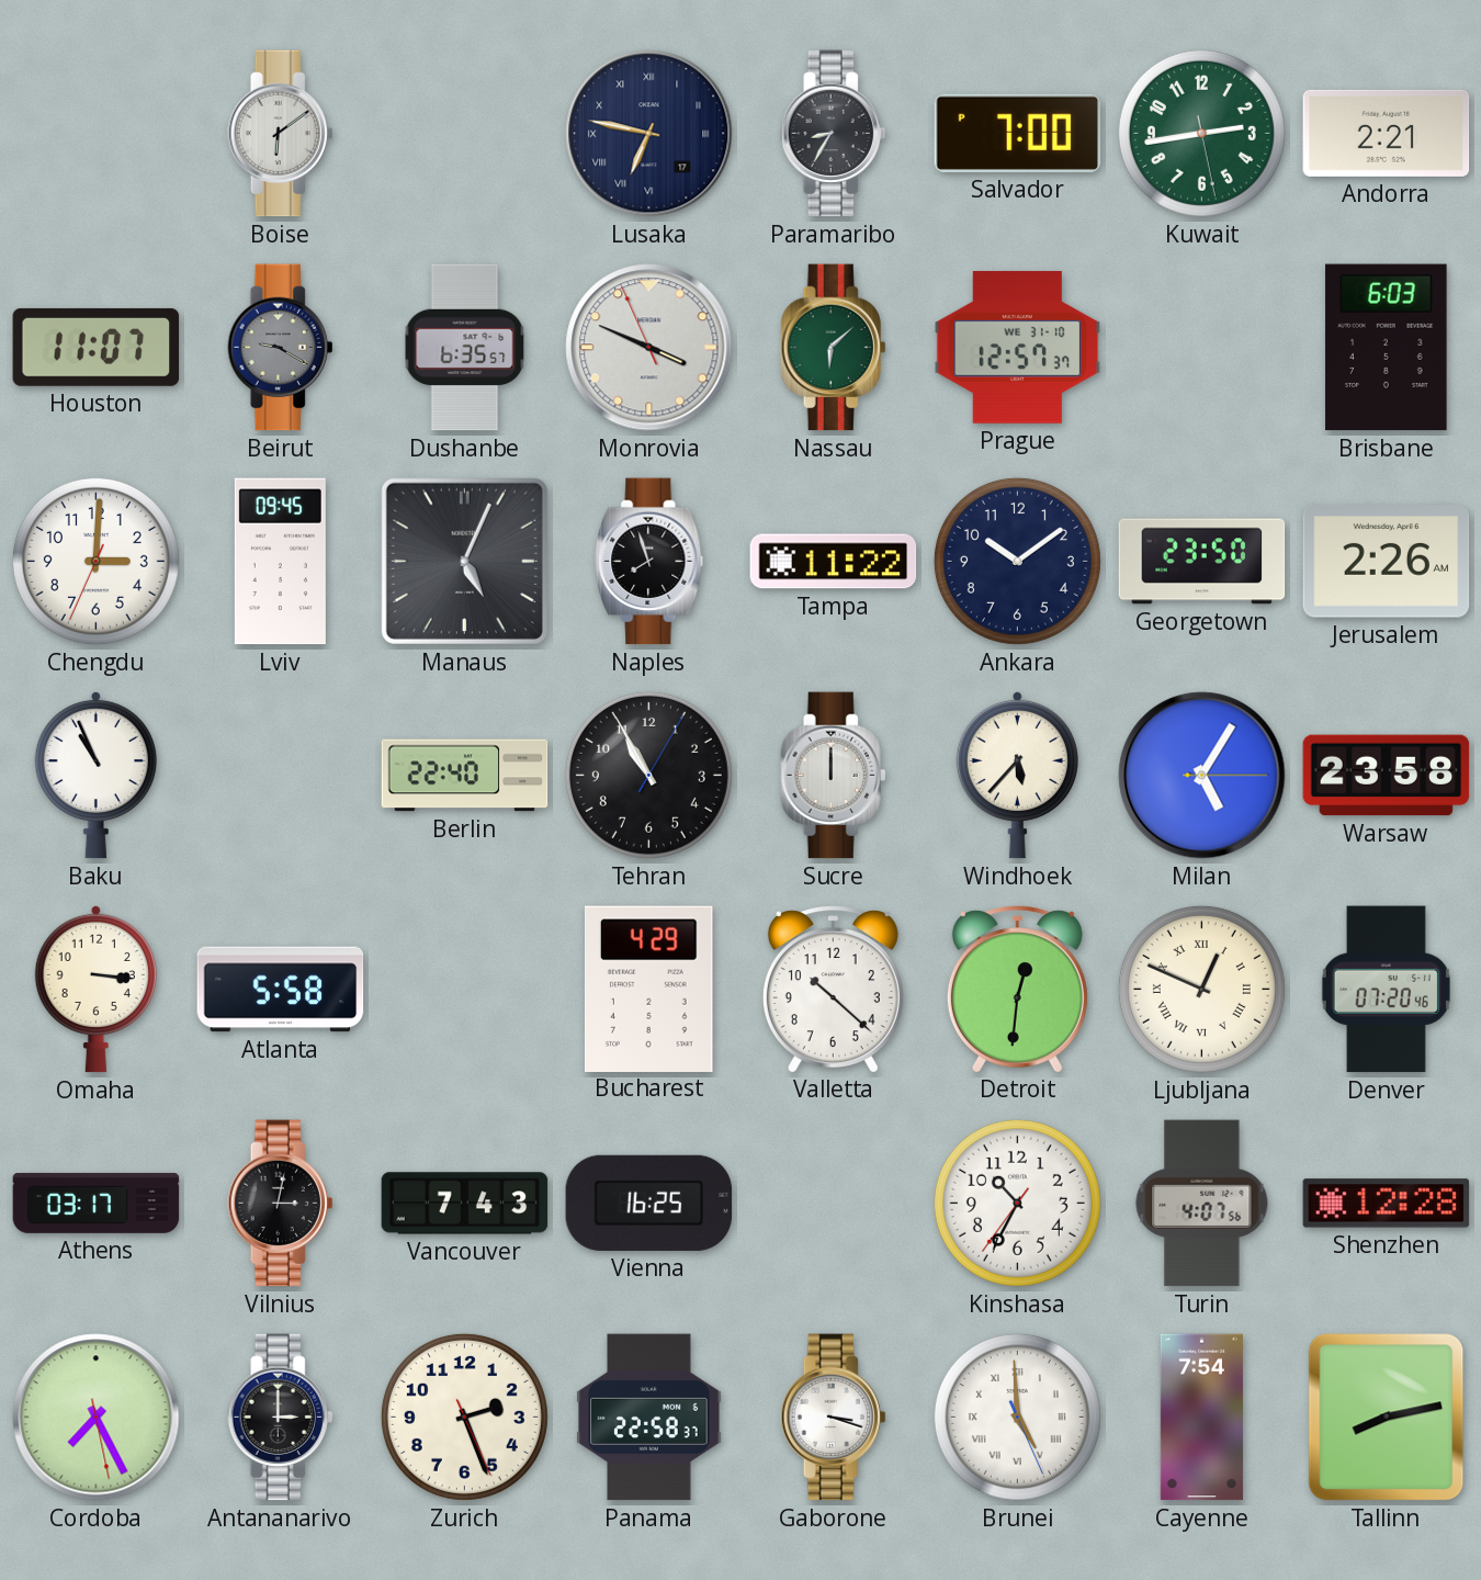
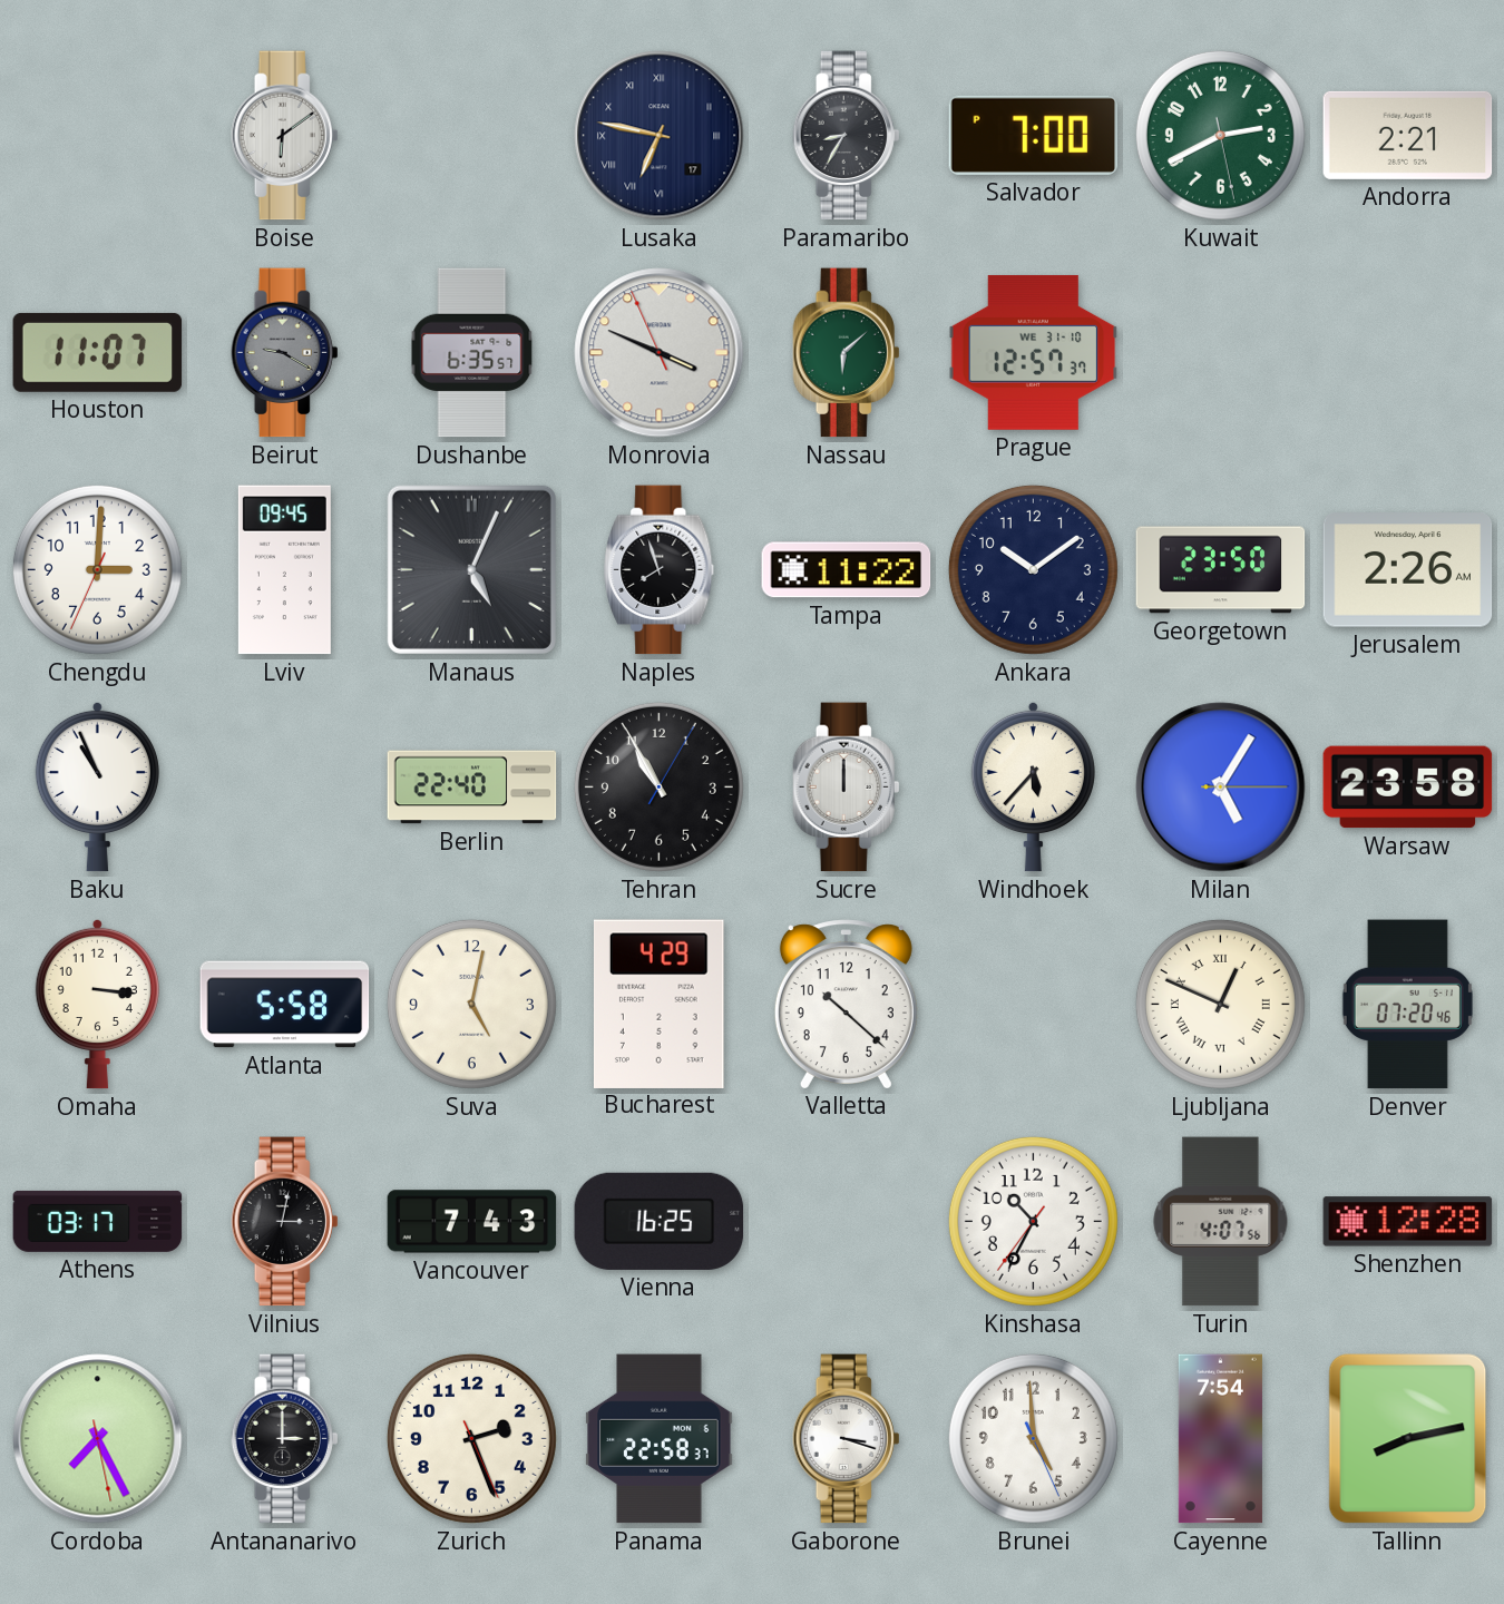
Kuwait: 2:43 -> 2:40
Brisbane: 6:03 -> none
Suva: none -> 5:02
Detroit: 12:31 -> none
Brunei numerals: Roman -> Arabic
